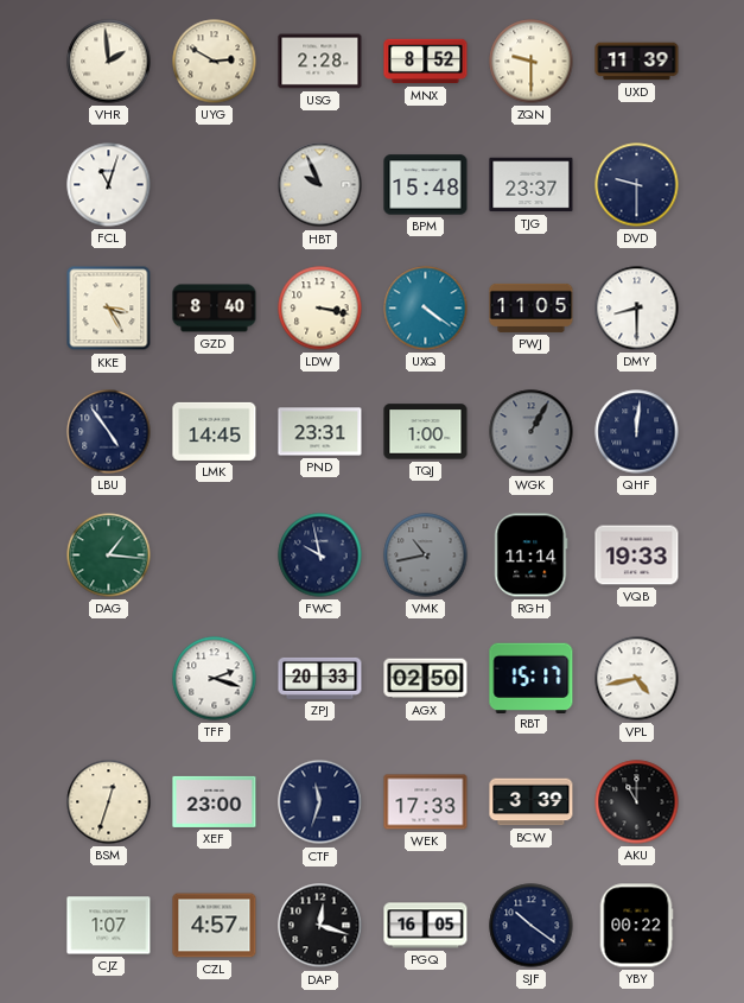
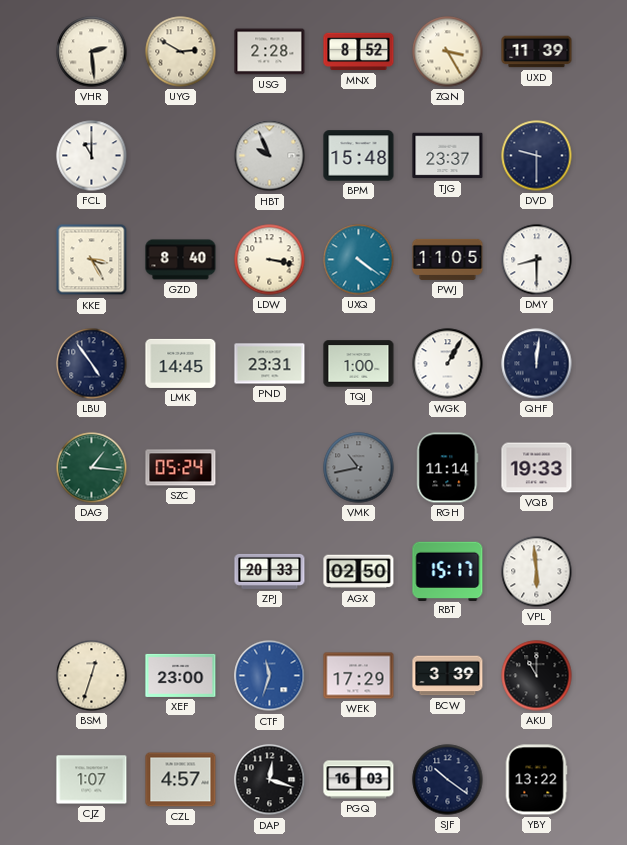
VHR: 1:59 -> 2:29
ZQN: 9:30 -> 3:25
FCL: 11:03 -> 11:00
WGK dial: grey -> white
SZC: none -> 05:24
FWC: 9:58 -> none
TFF: 2:18 -> none
VPL: 4:43 -> 5:59
CTF dial: navy -> blue
WEK: 17:33 -> 17:29
PGQ: 16:05 -> 16:03
YBY: 00:22 -> 13:22
